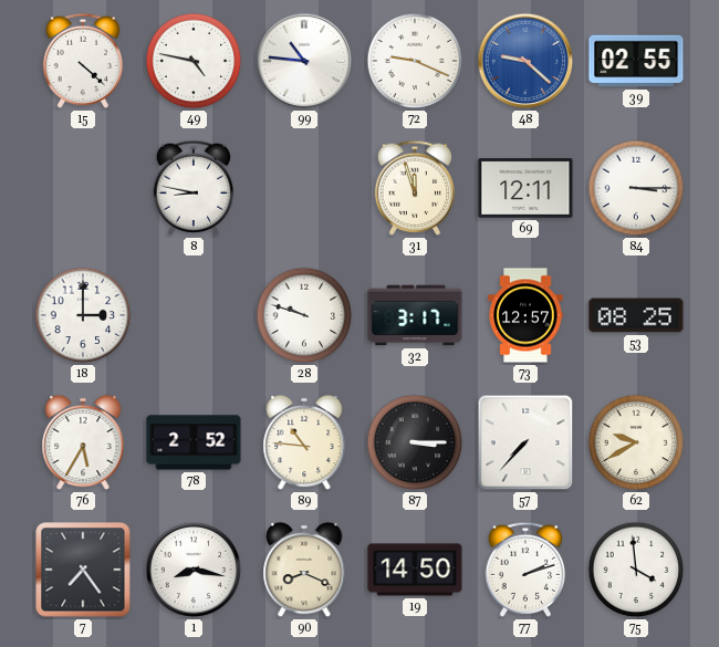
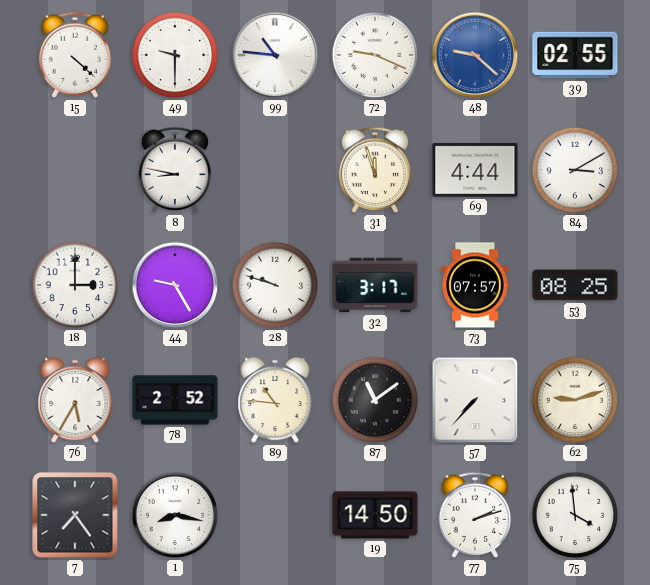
49: 4:47 -> 9:30
69: 12:11 -> 4:44
84: 3:15 -> 3:10
44: none -> 9:25
73: 12:57 -> 07:57
87: 3:15 -> 11:09
62: 9:40 -> 9:12
90: 8:19 -> none
